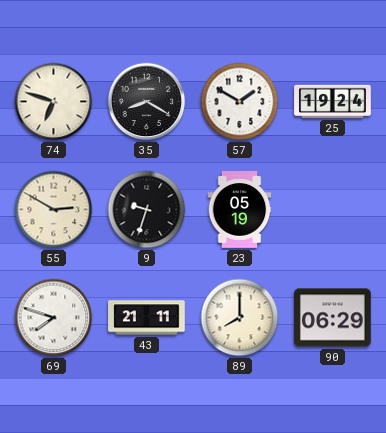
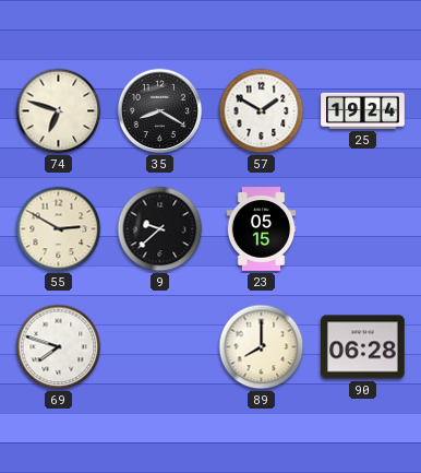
9: 9:33 -> 9:38
23: 05:19 -> 05:15
43: 21:11 -> none
90: 06:29 -> 06:28
